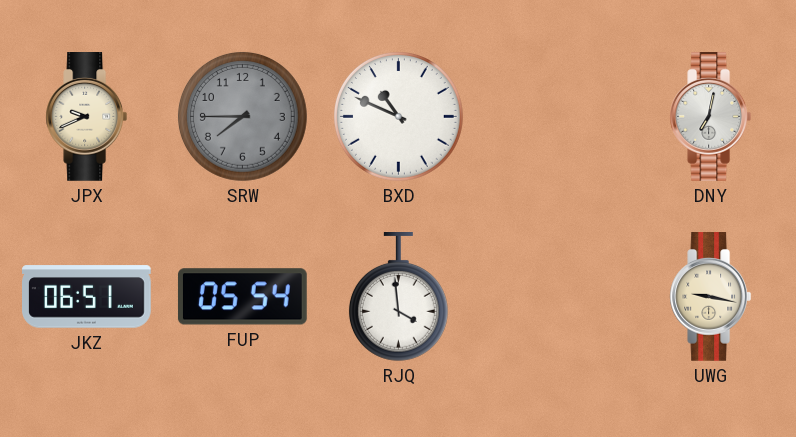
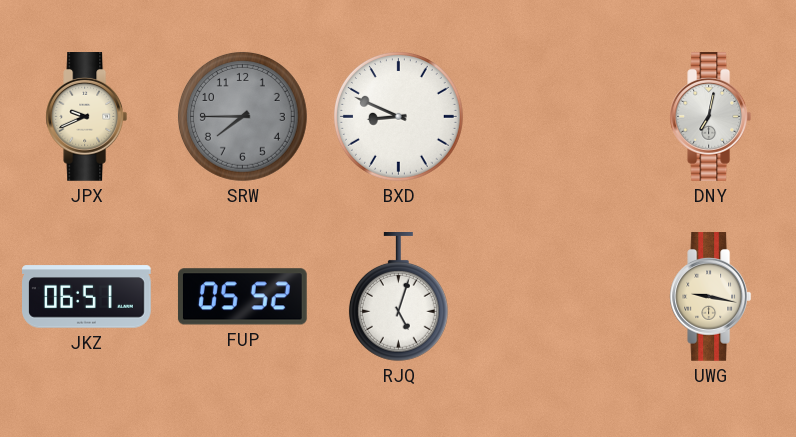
BXD: 10:49 -> 8:49
FUP: 05:54 -> 05:52
RJQ: 3:59 -> 5:03
